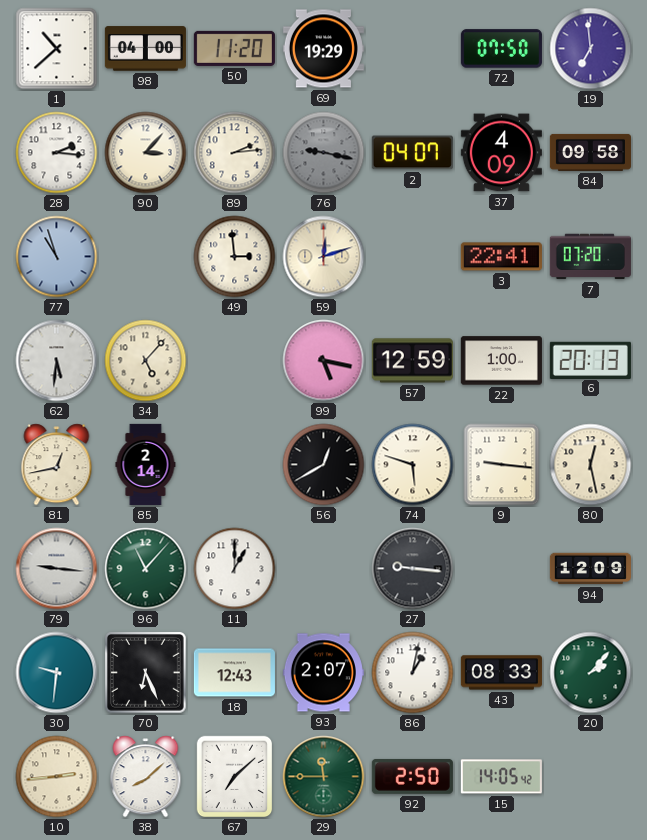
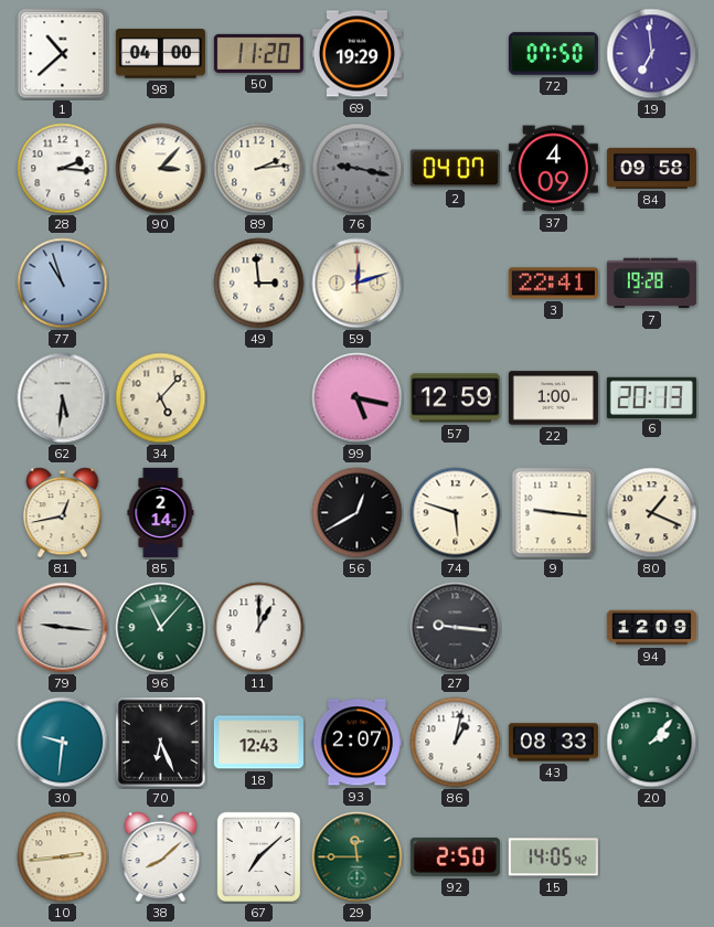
7: 07:20 -> 19:28
80: 12:28 -> 1:19
